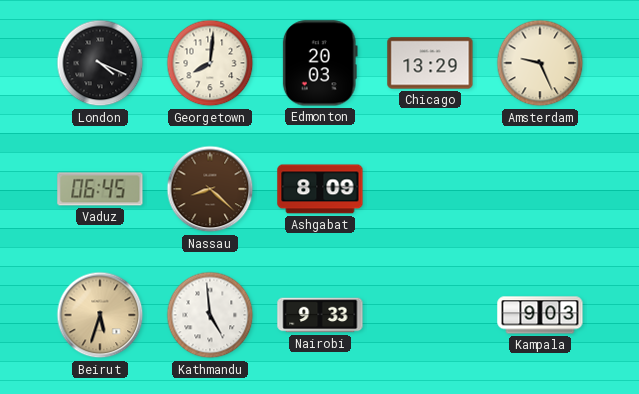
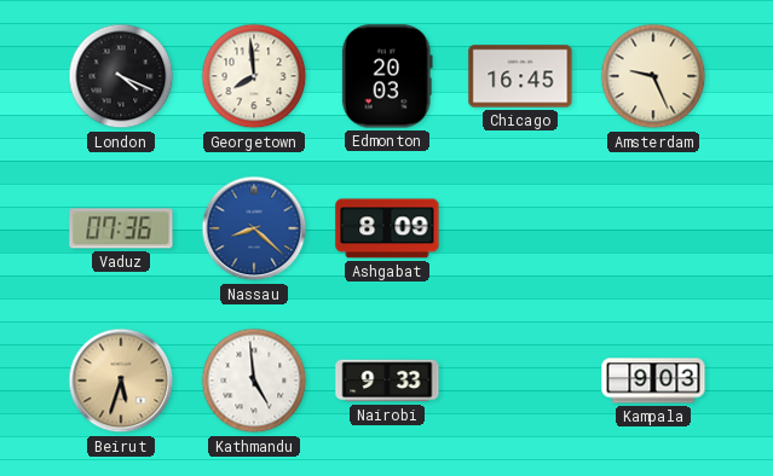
Georgetown: 8:01 -> 7:59
Chicago: 13:29 -> 16:45
Vaduz: 06:45 -> 07:36
Nassau dial: brown -> blue
